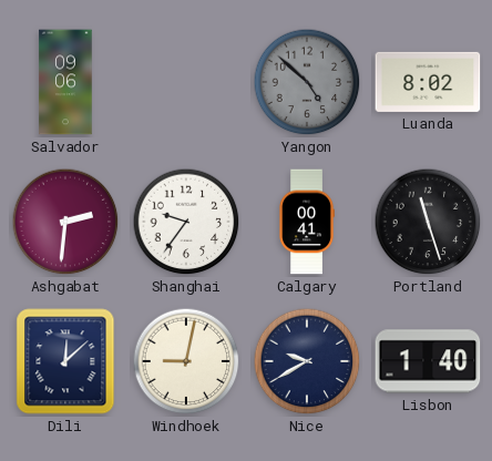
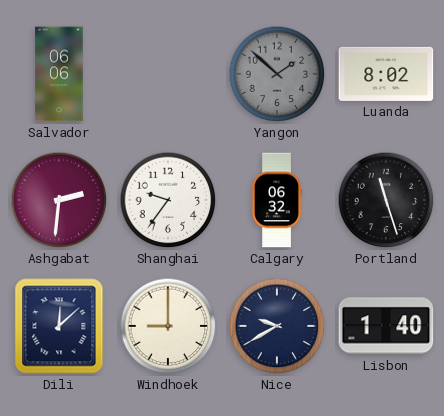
Salvador: 09:06 -> 06:06
Yangon: 4:52 -> 1:52
Calgary: 00:41 -> 06:32
Windhoek: 9:02 -> 9:00
